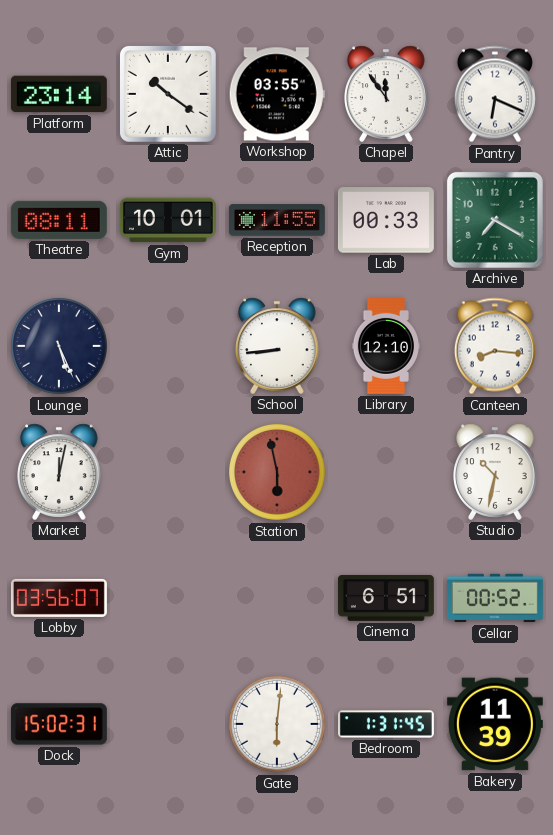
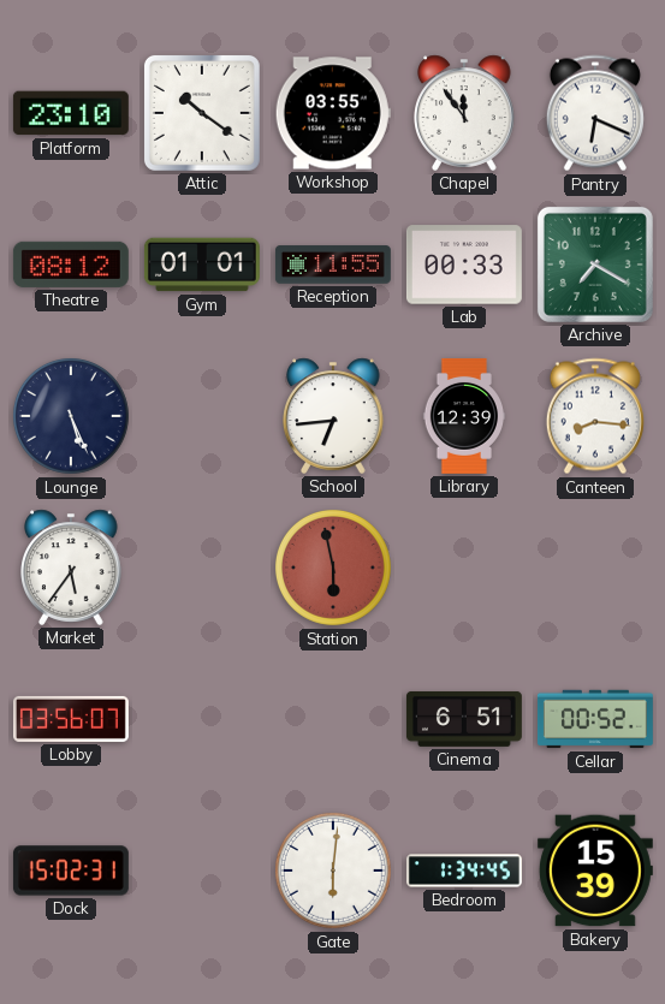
Platform: 23:14 -> 23:10
Theatre: 08:11 -> 08:12
Gym: 10:01 -> 01:01
School: 8:44 -> 6:44
Library: 12:10 -> 12:39
Market: 12:02 -> 5:36
Studio: 10:32 -> none
Bedroom: 1:31 -> 1:34
Bakery: 11:39 -> 15:39
